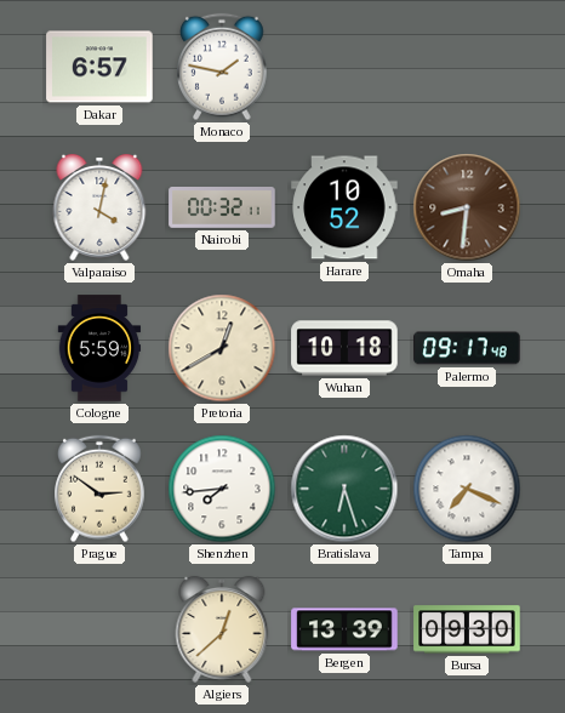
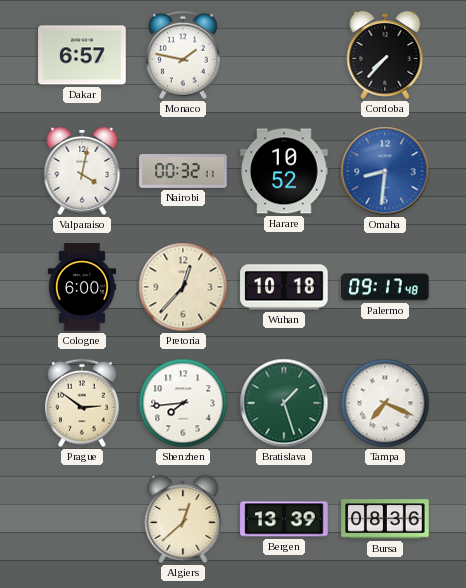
Cordoba: none -> 7:37
Omaha dial: brown -> blue
Cologne: 5:59 -> 6:00
Pretoria: 12:40 -> 12:37
Bratislava: 6:27 -> 1:27
Bursa: 09:30 -> 08:36
